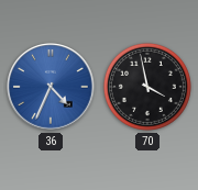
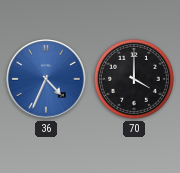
70: 3:58 -> 4:00
